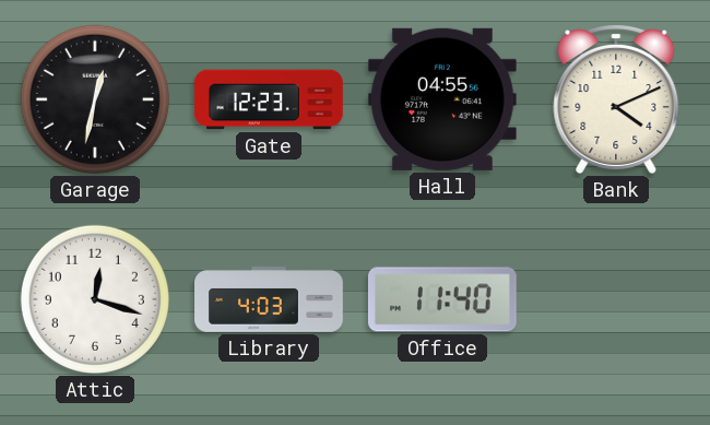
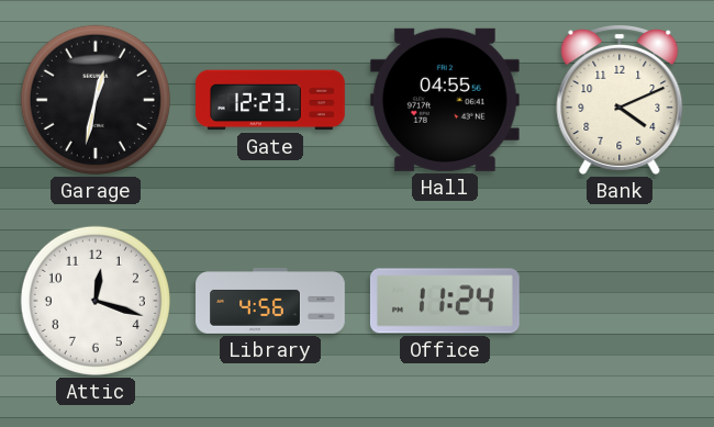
Library: 4:03 -> 4:56
Office: 11:40 -> 11:24
